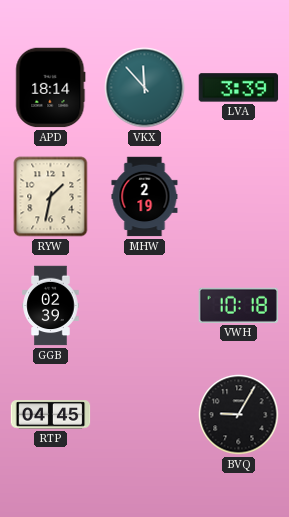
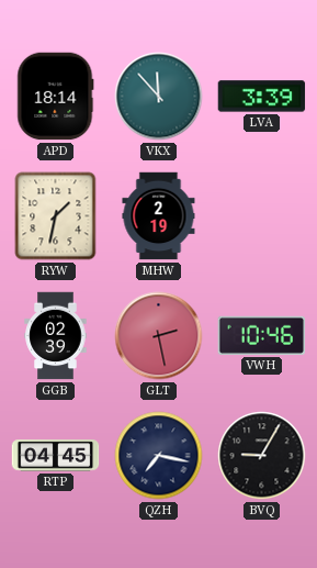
GLT: none -> 2:28
VWH: 10:18 -> 10:46
QZH: none -> 7:17
